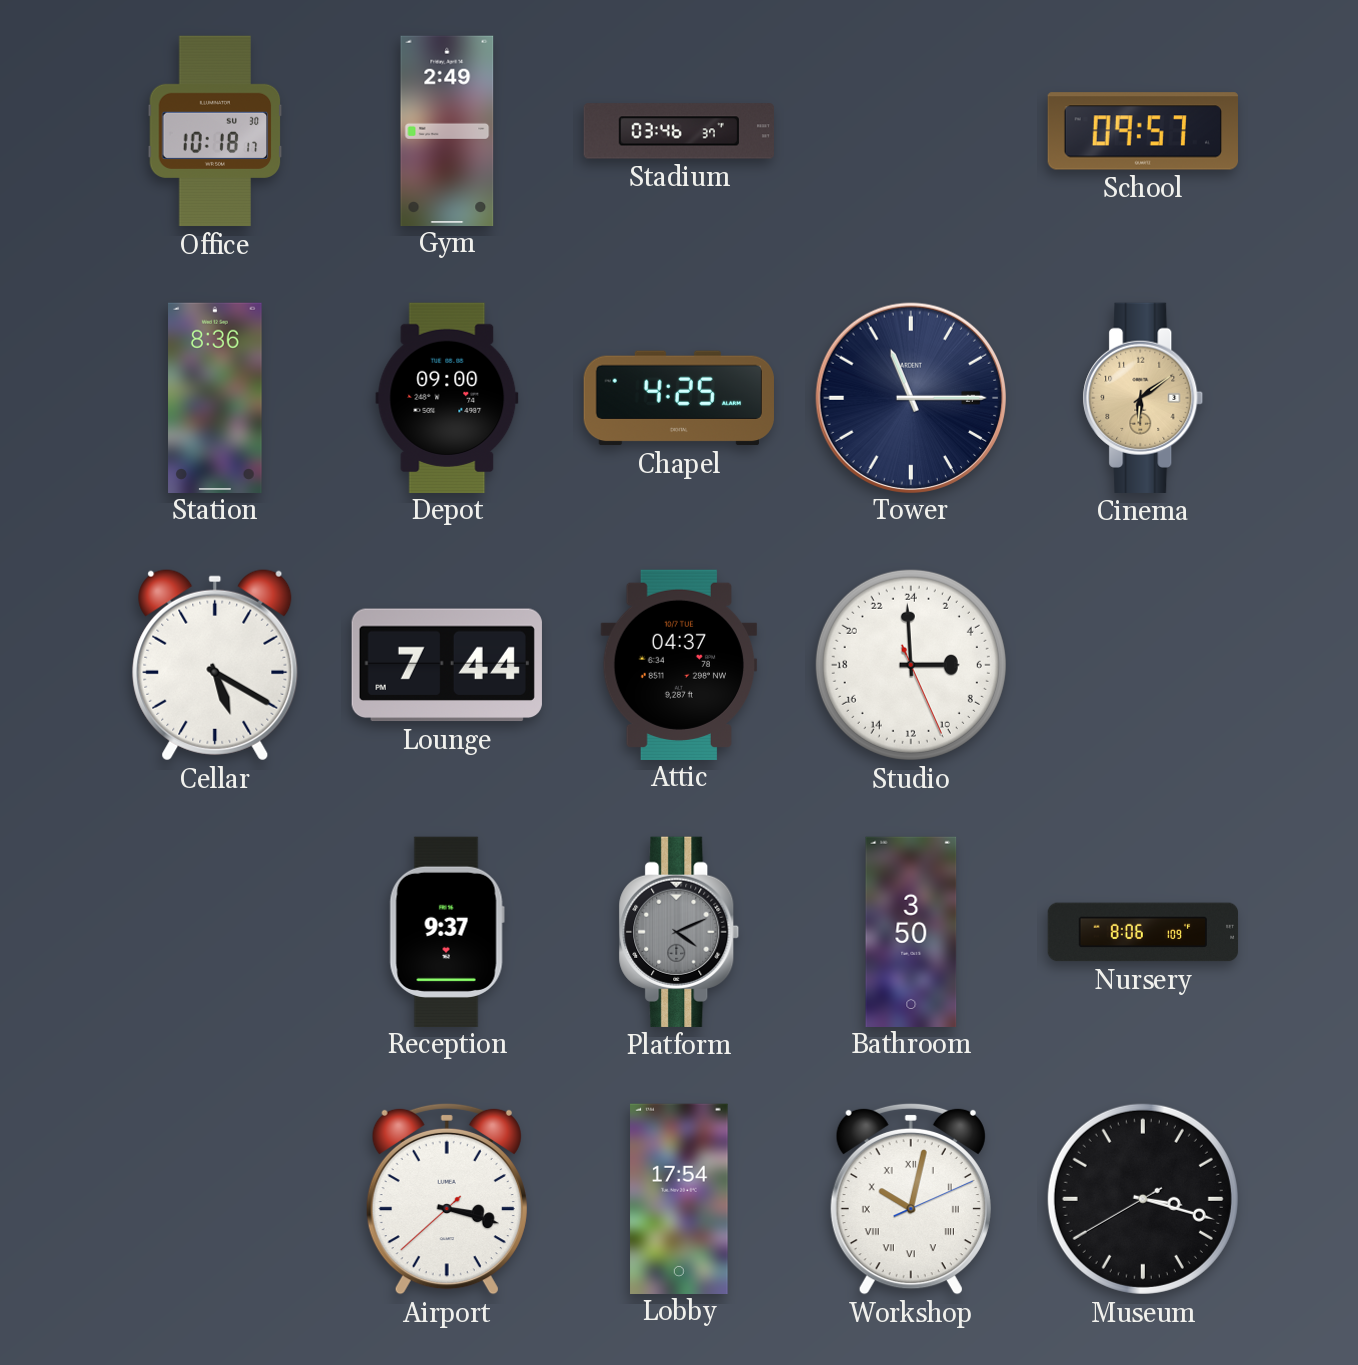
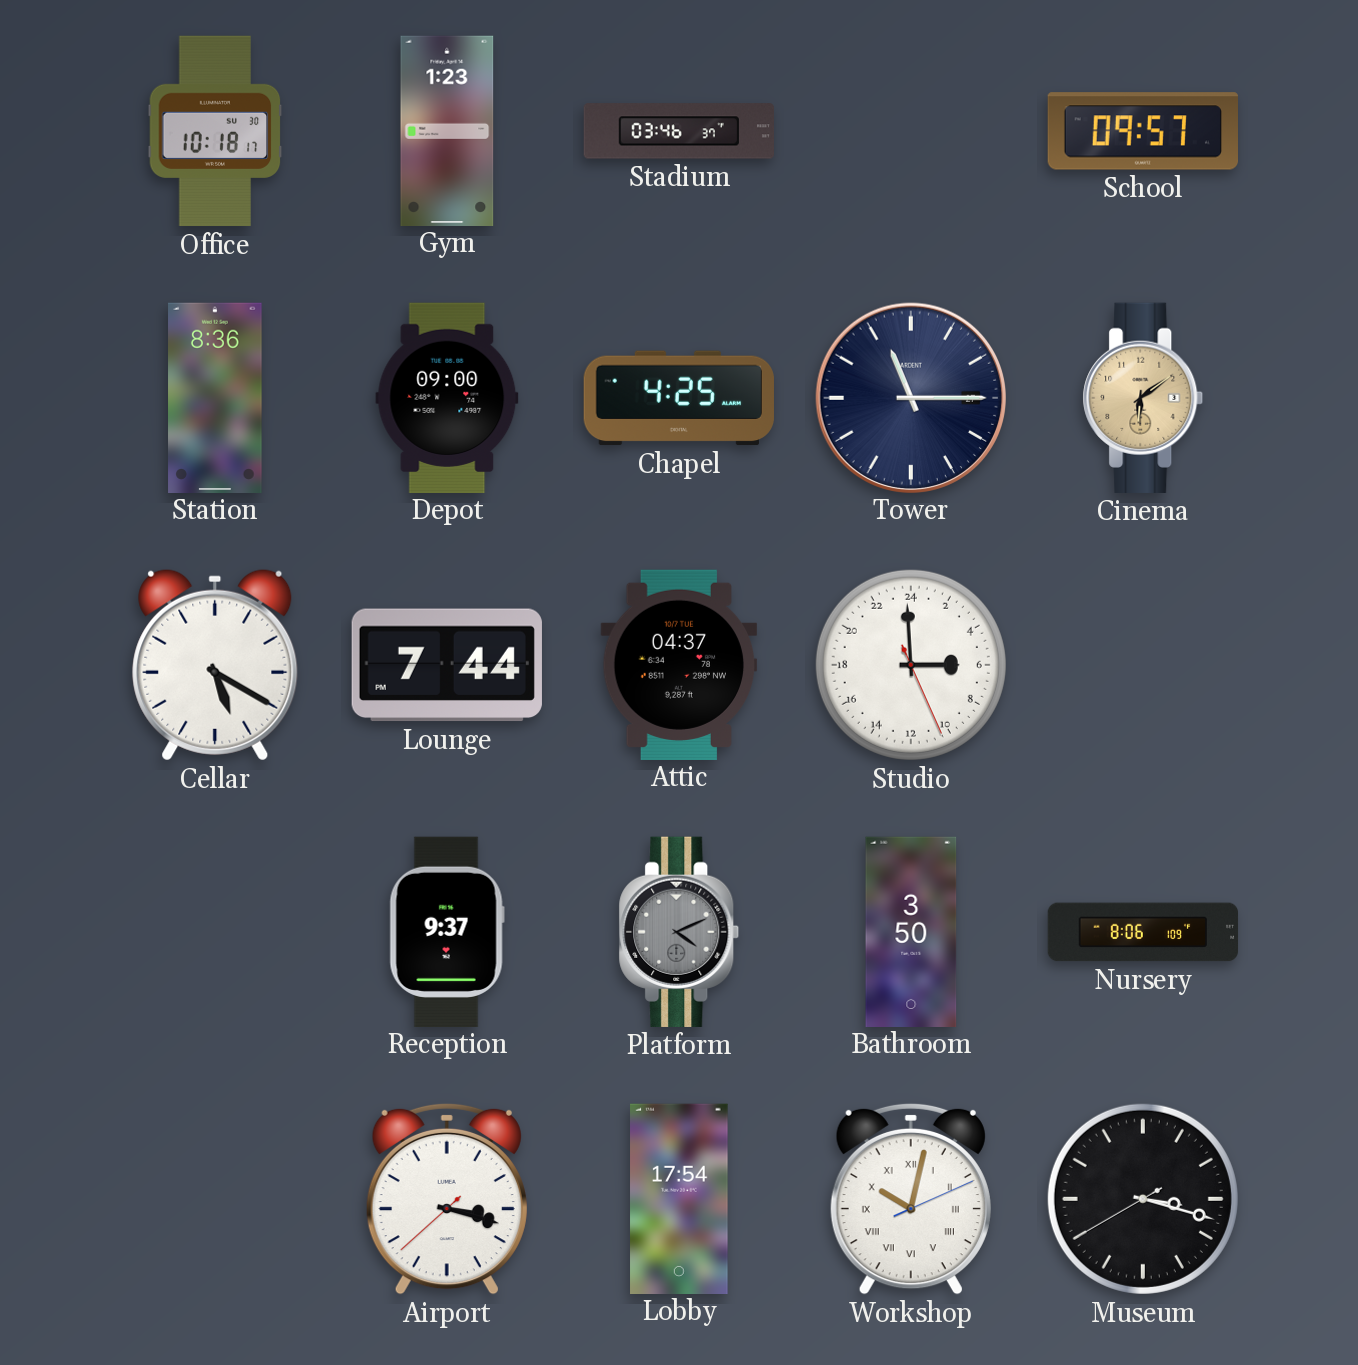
Gym: 2:49 -> 1:23
